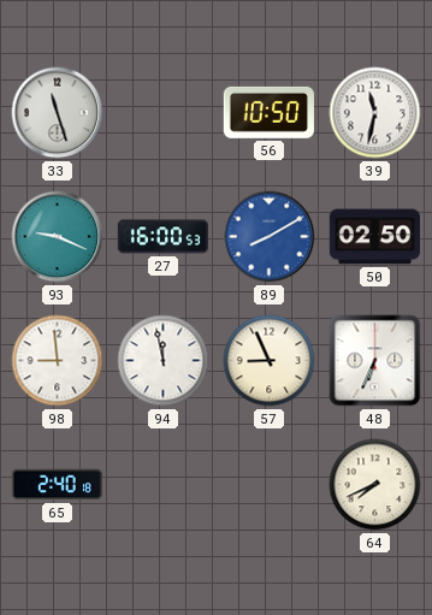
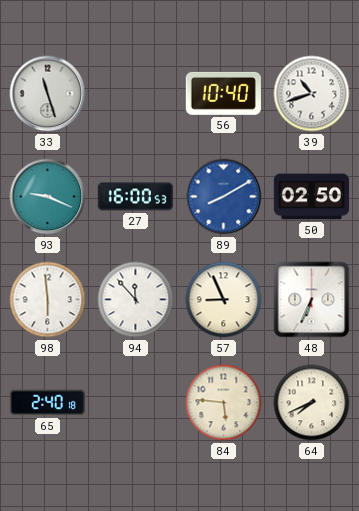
56: 10:50 -> 10:40
39: 11:32 -> 10:42
98: 8:59 -> 5:59
94: 11:58 -> 11:53
84: none -> 5:46
